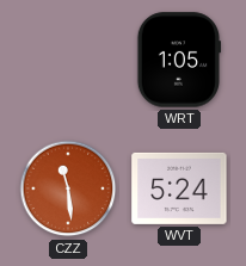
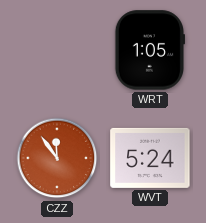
CZZ: 11:29 -> 11:54
